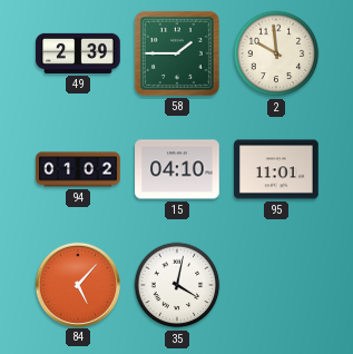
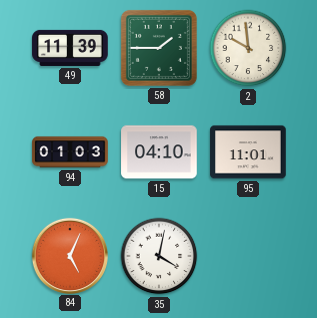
49: 2:39 -> 11:39
94: 01:02 -> 01:03
84: 5:07 -> 5:04
